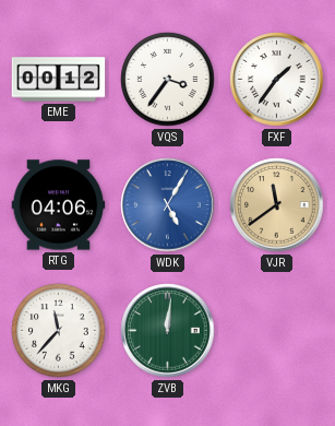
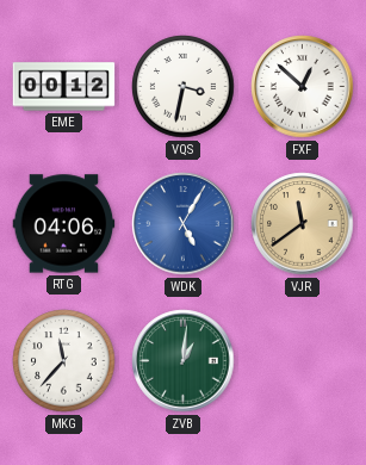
VQS: 3:36 -> 3:32
FXF: 1:36 -> 12:52
ZVB: 12:01 -> 1:01
